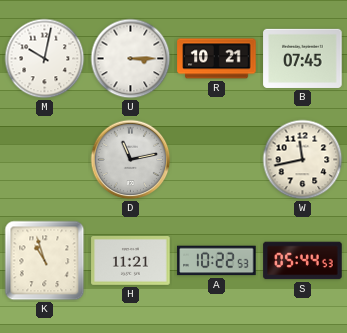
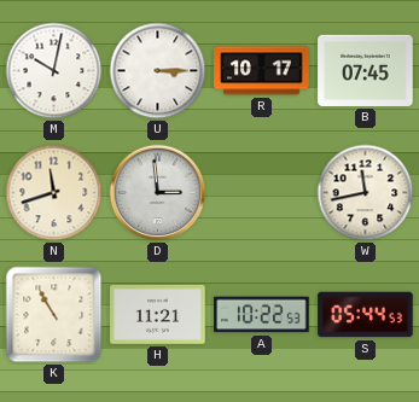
R: 10:21 -> 10:17
N: none -> 11:42
D: 11:13 -> 2:59
K: 10:57 -> 10:55
